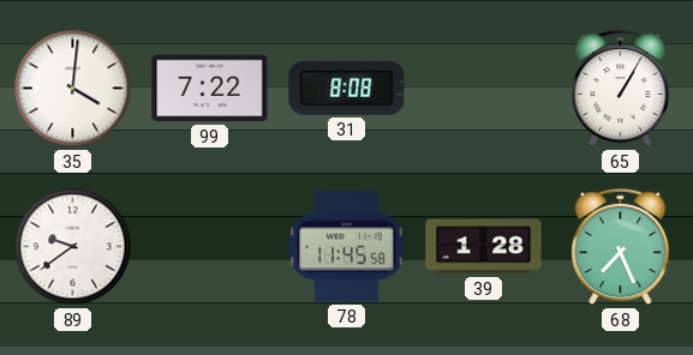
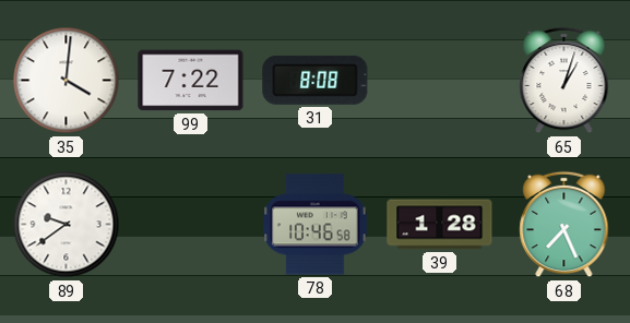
65: 1:05 -> 1:03
78: 11:45 -> 10:46
